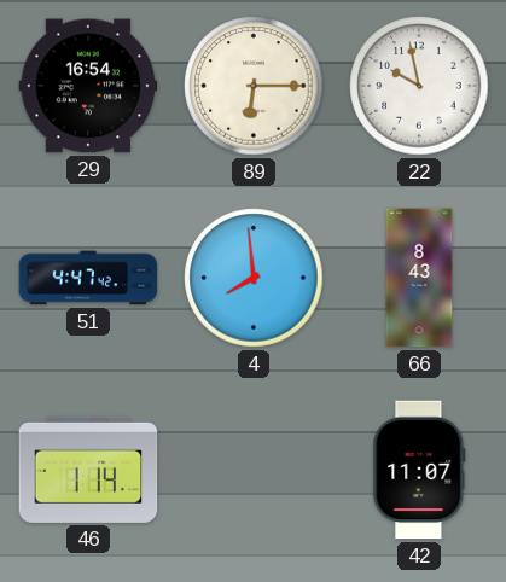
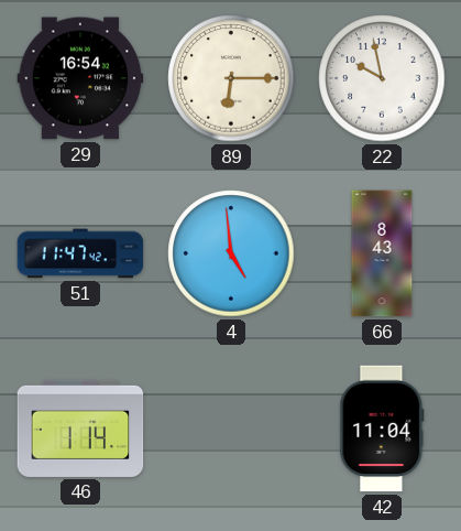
51: 4:47 -> 11:47
4: 7:59 -> 4:59
42: 11:07 -> 11:04
